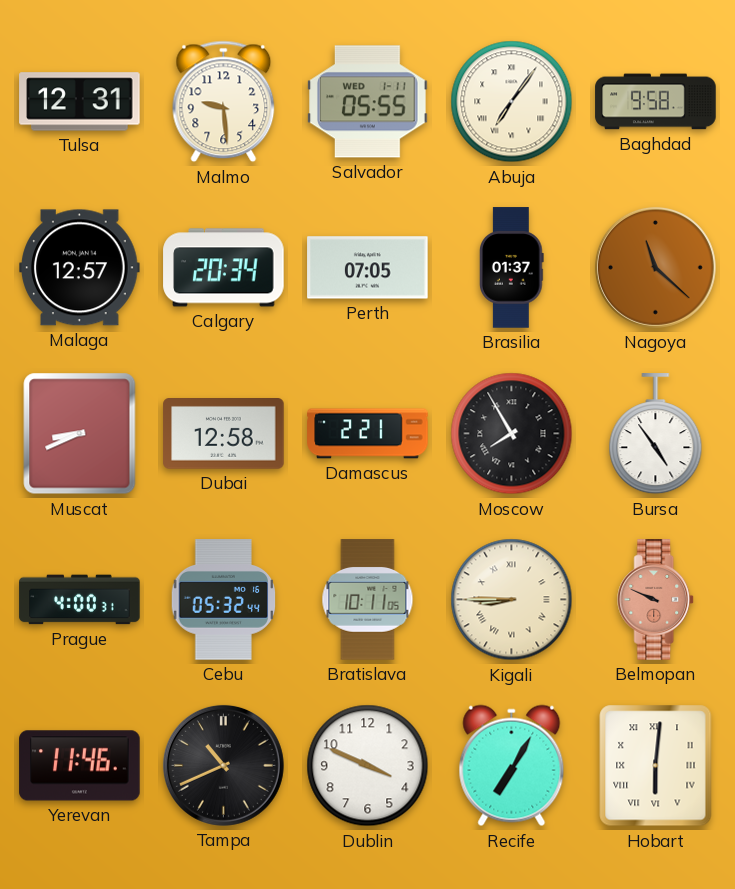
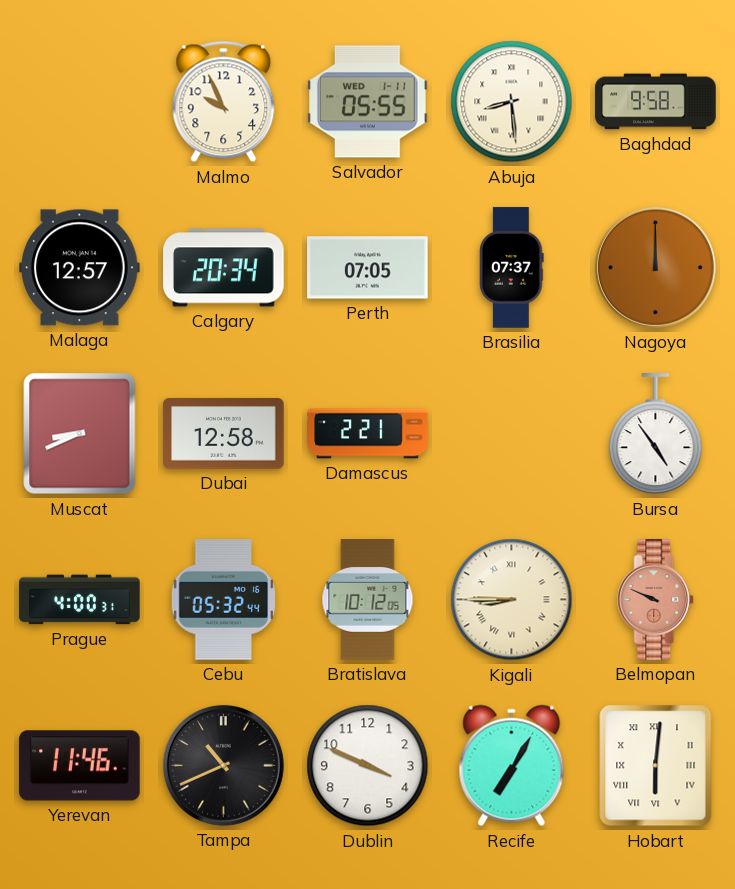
Tulsa: 12:31 -> none
Malmo: 9:29 -> 9:56
Abuja: 7:06 -> 8:29
Brasilia: 01:37 -> 07:37
Nagoya: 11:22 -> 12:00
Moscow: 7:55 -> none
Bratislava: 10:11 -> 10:12
